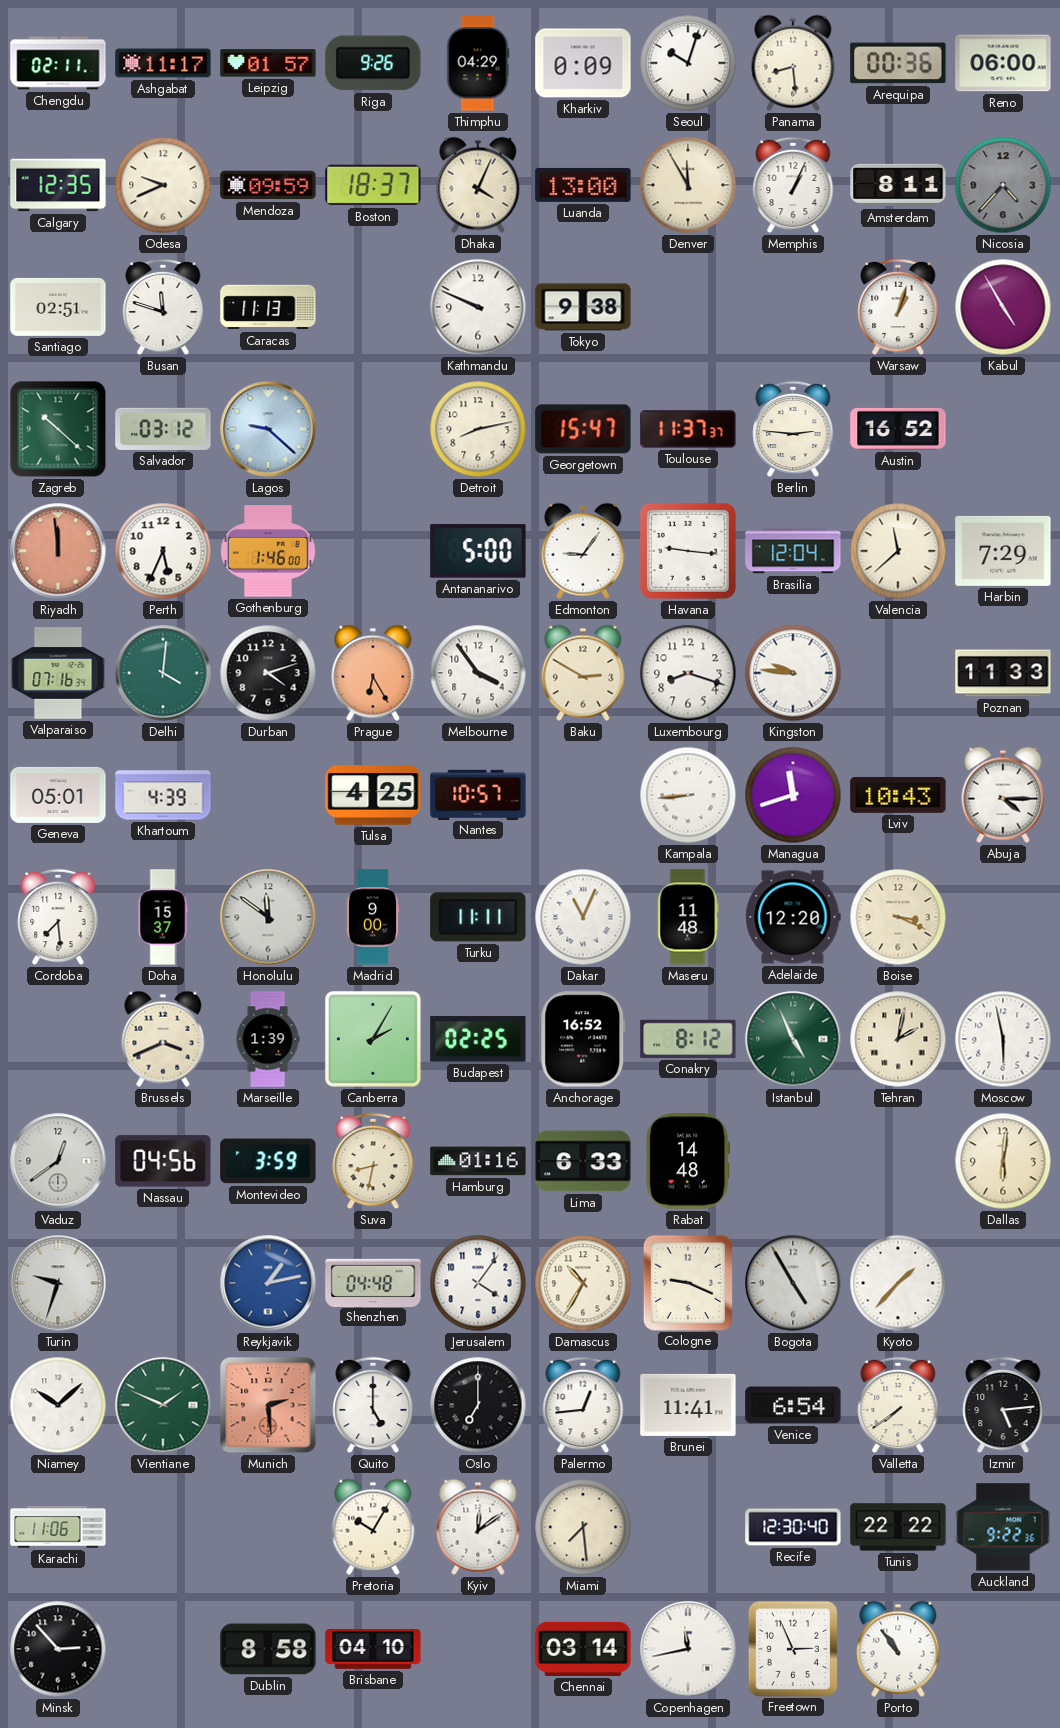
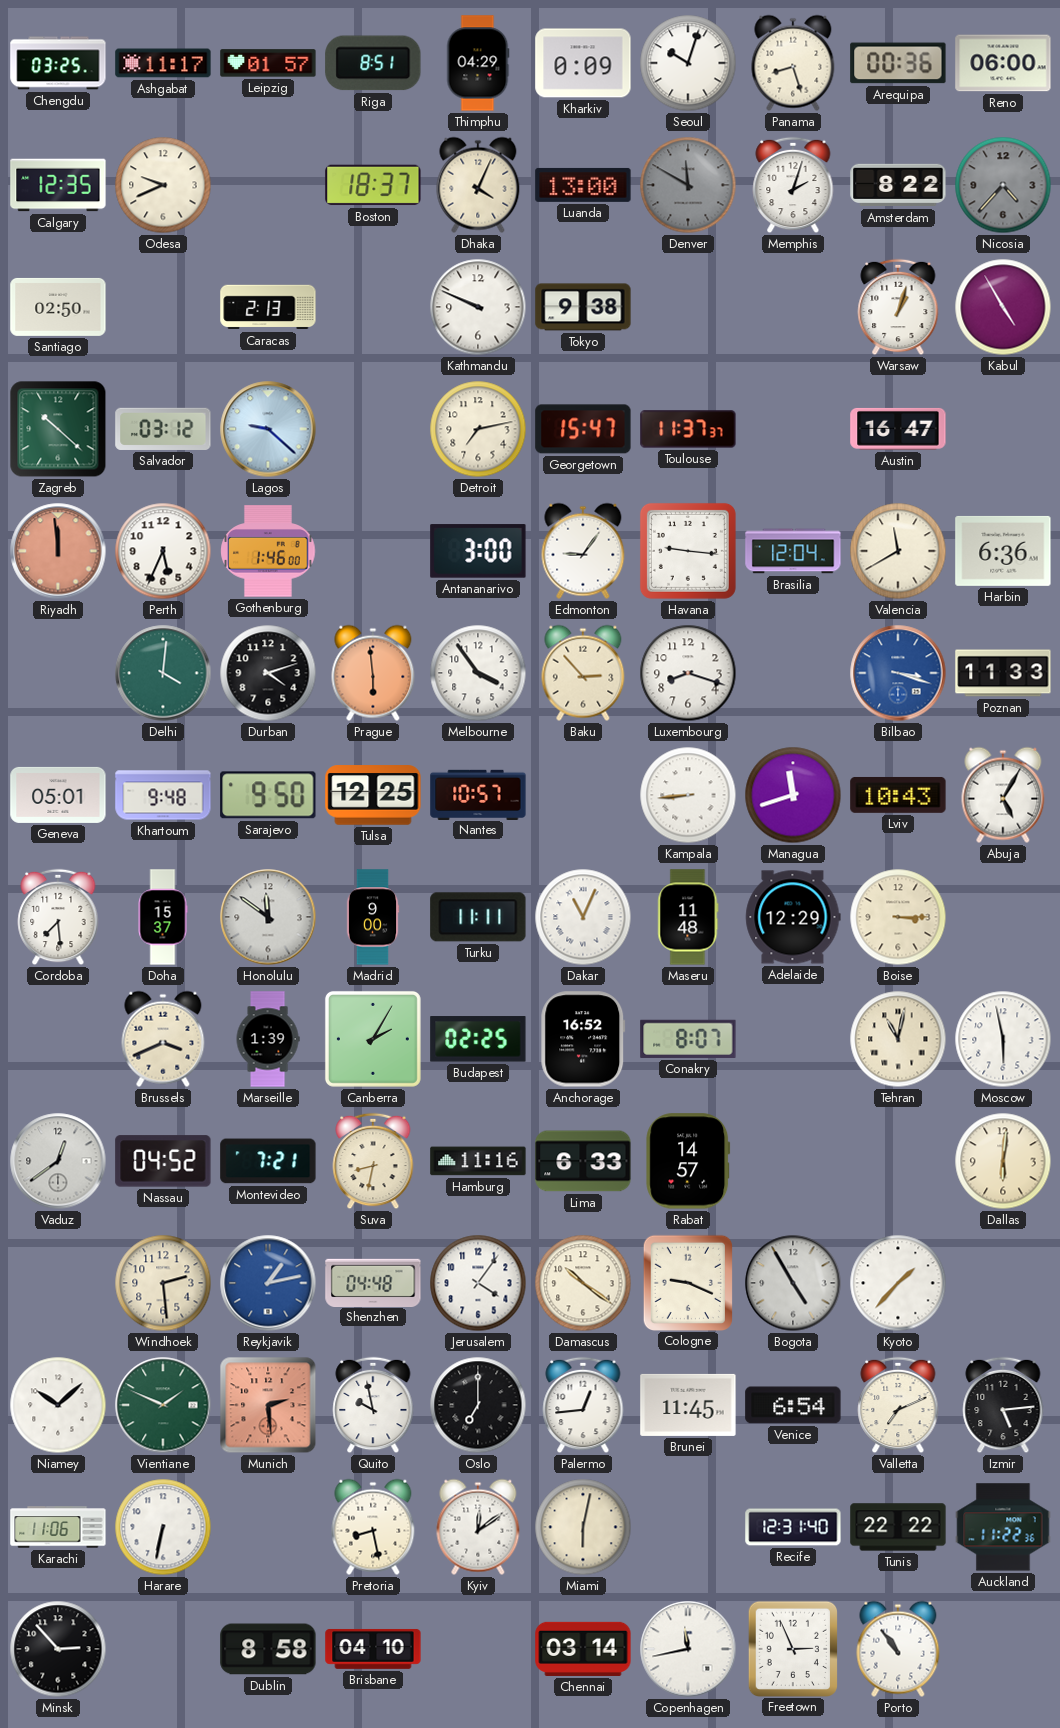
Chengdu: 02:11 -> 03:25
Riga: 9:26 -> 8:51
Panama: 8:29 -> 8:27
Mendoza: 09:59 -> none
Denver: 11:55 -> 11:50
Denver dial: cream -> grey
Memphis: 1:04 -> 2:03
Amsterdam: 8:11 -> 8:22
Santiago: 02:51 -> 02:50
Busan: 11:48 -> none
Caracas: 11:13 -> 2:13
Detroit: 8:13 -> 7:13
Berlin: 2:46 -> none
Austin: 16:52 -> 16:47
Antananarivo: 5:00 -> 3:00
Valencia: 11:38 -> 11:40
Harbin: 7:29 -> 6:36
Valparaiso: 07:16 -> none
Prague: 6:25 -> 5:59
Baku: 2:50 -> 2:53
Kingston: 9:46 -> none
Bilbao: none -> 3:18
Khartoum: 4:39 -> 9:48
Sarajevo: none -> 9:50
Tulsa: 4:25 -> 12:25
Abuja: 4:15 -> 5:05
Adelaide: 12:20 -> 12:29
Boise: 3:19 -> 3:15
Conakry: 8:12 -> 8:07
Istanbul: 4:56 -> none
Tehran: 2:02 -> 11:02
Nassau: 04:56 -> 04:52
Montevideo: 3:59 -> 7:21
Hamburg: 01:16 -> 11:16
Rabat: 14:48 -> 14:57
Turin: 9:33 -> none
Windhoek: none -> 2:29
Damascus: 10:35 -> 10:21
Quito: 5:00 -> 9:58
Brunei: 11:41 -> 11:45
Valletta: 7:39 -> 7:11
Harare: none -> 6:32
Pretoria: 10:05 -> 8:28
Miami: 7:29 -> 6:02
Recife: 12:30 -> 12:31
Auckland: 9:22 -> 11:22
